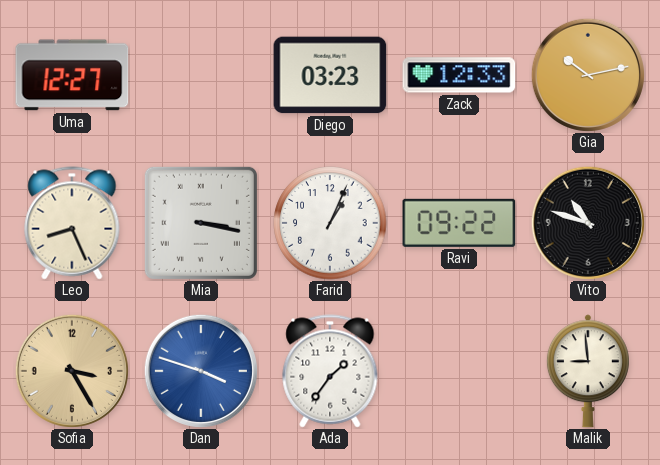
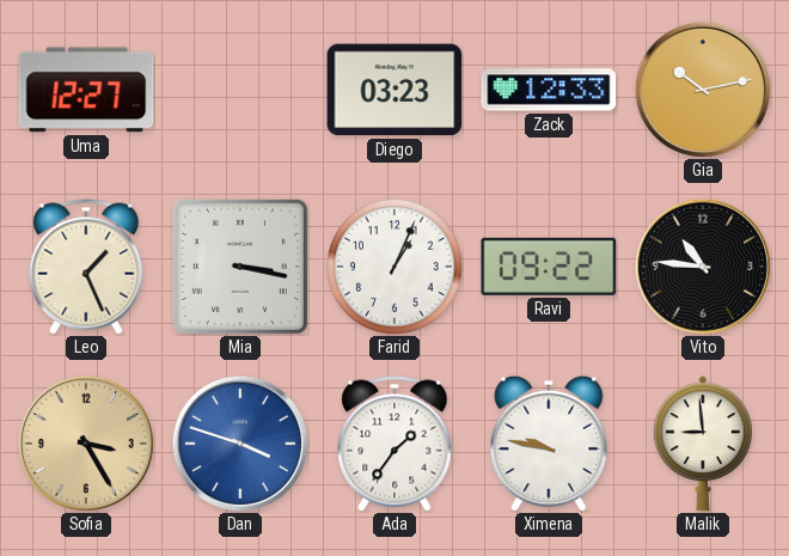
Leo: 8:26 -> 1:26
Vito: 10:48 -> 10:46
Ximena: none -> 9:47
